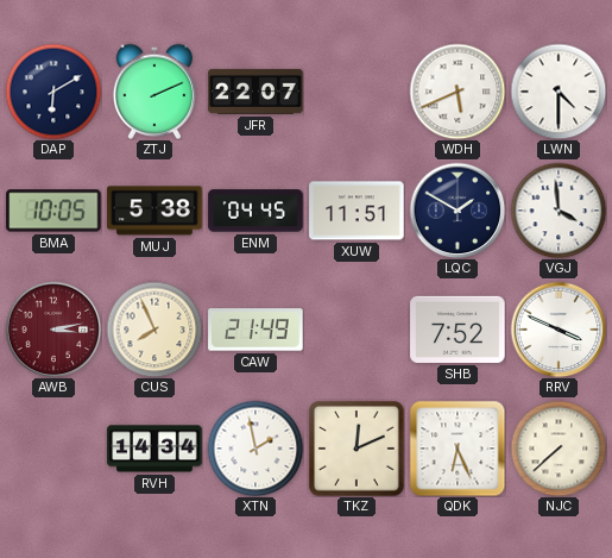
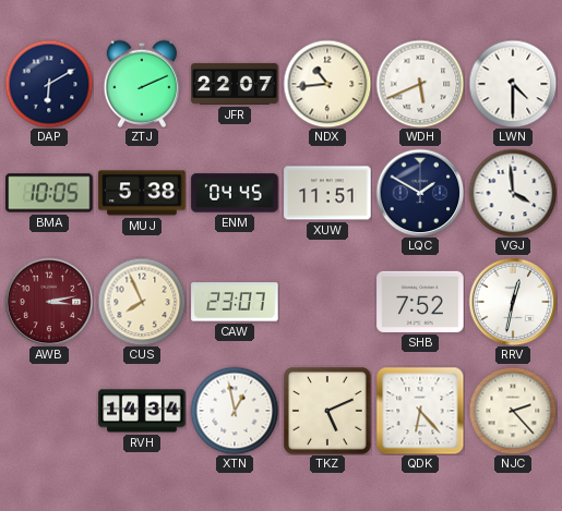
NDX: none -> 10:44
CAW: 21:49 -> 23:07
RRV: 3:49 -> 12:32
XTN: 1:58 -> 12:58
TKZ: 12:11 -> 5:11
QDK: 6:26 -> 6:23
NJC: 7:38 -> 2:23
